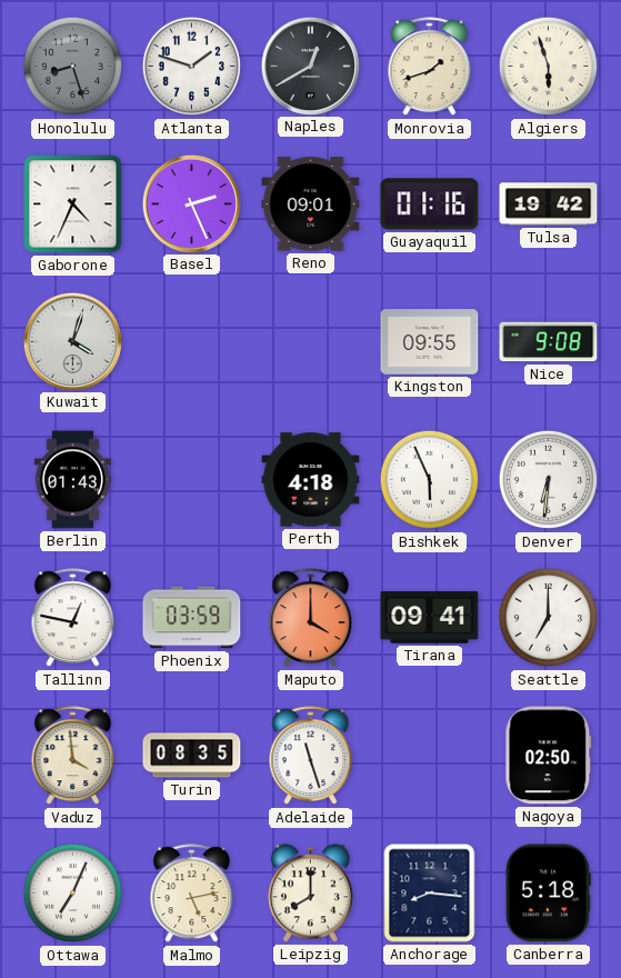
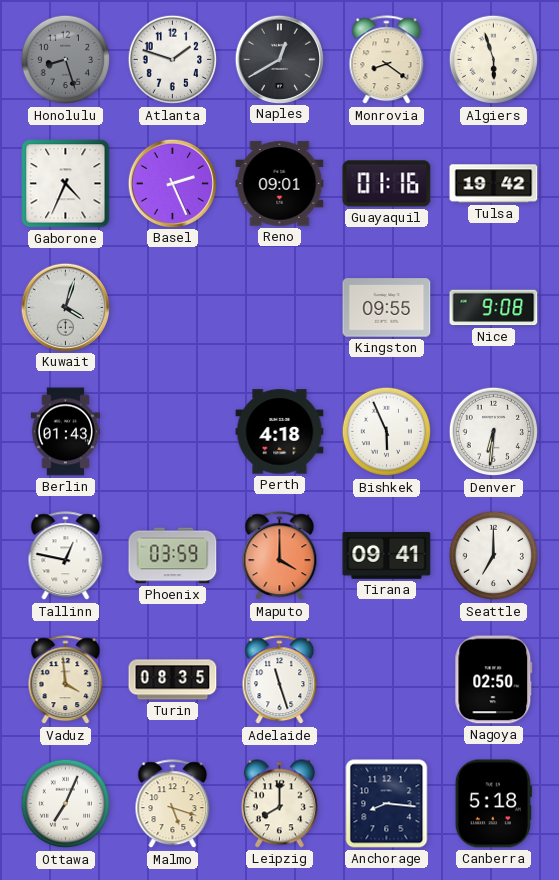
Monrovia: 1:42 -> 8:21
Malmo: 5:13 -> 5:18
